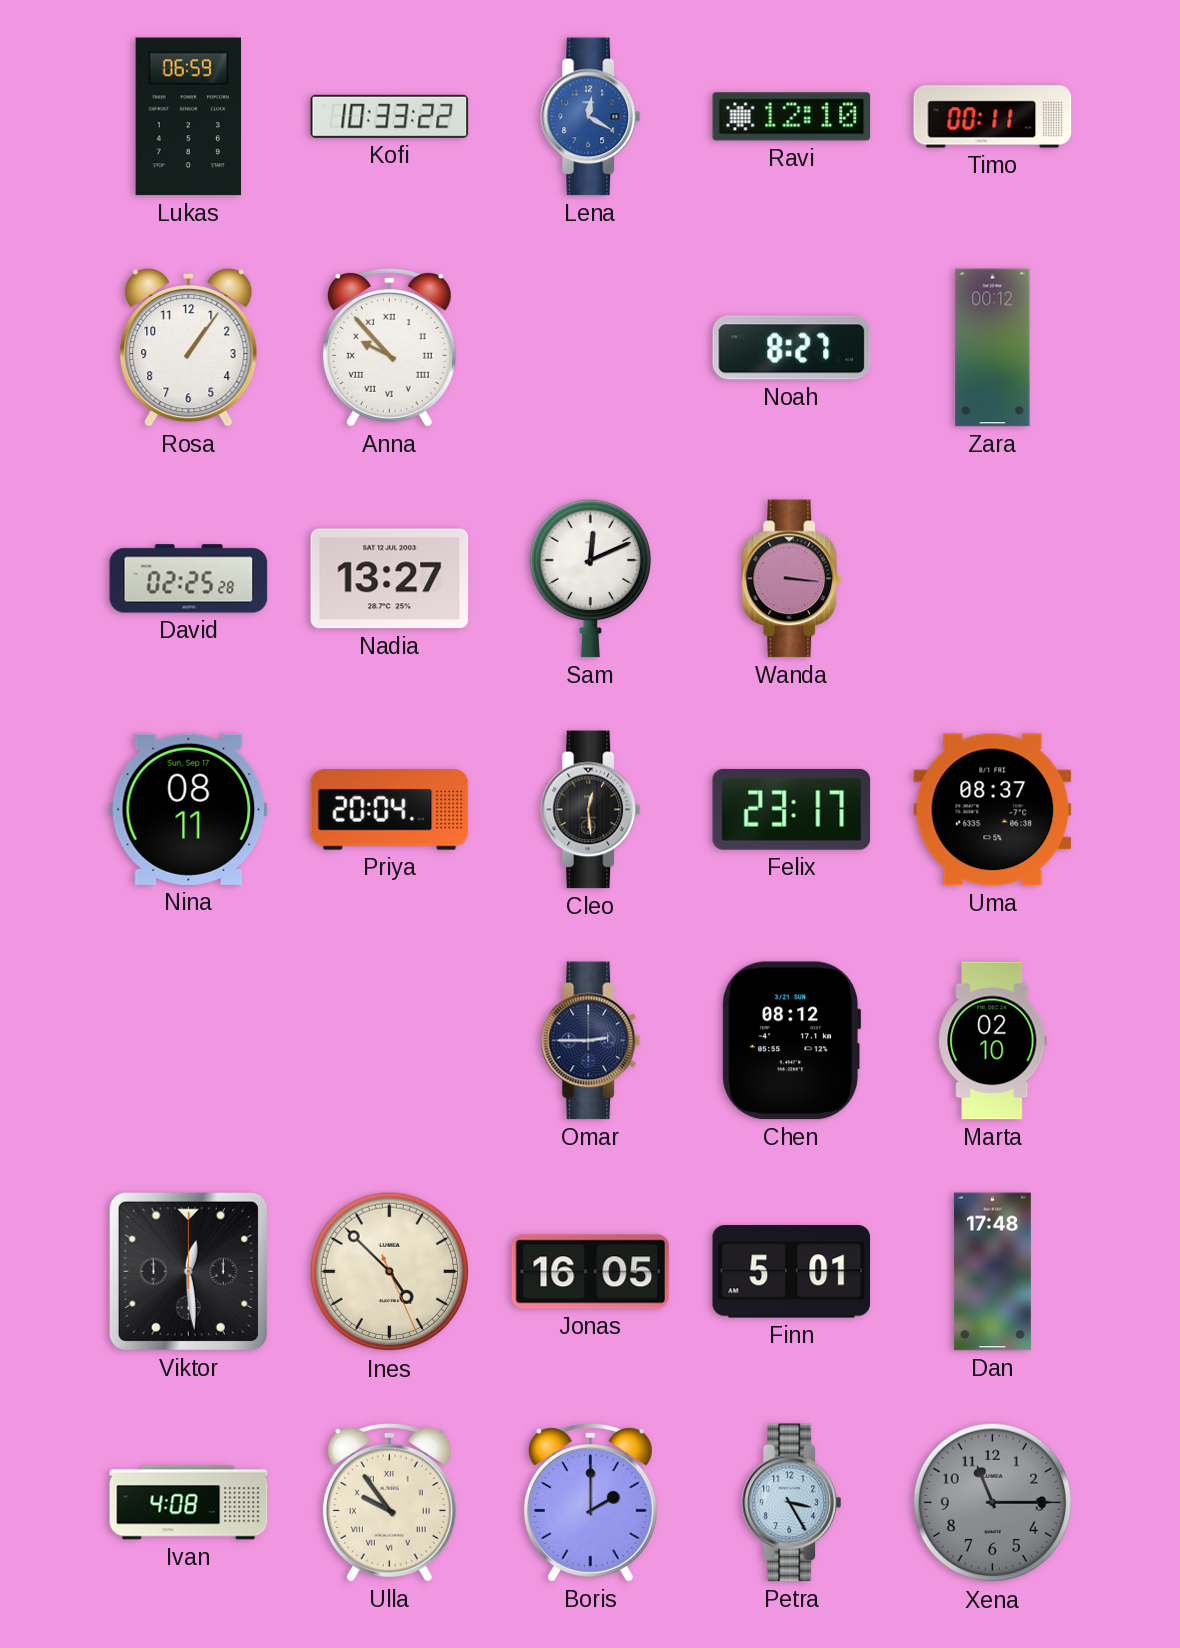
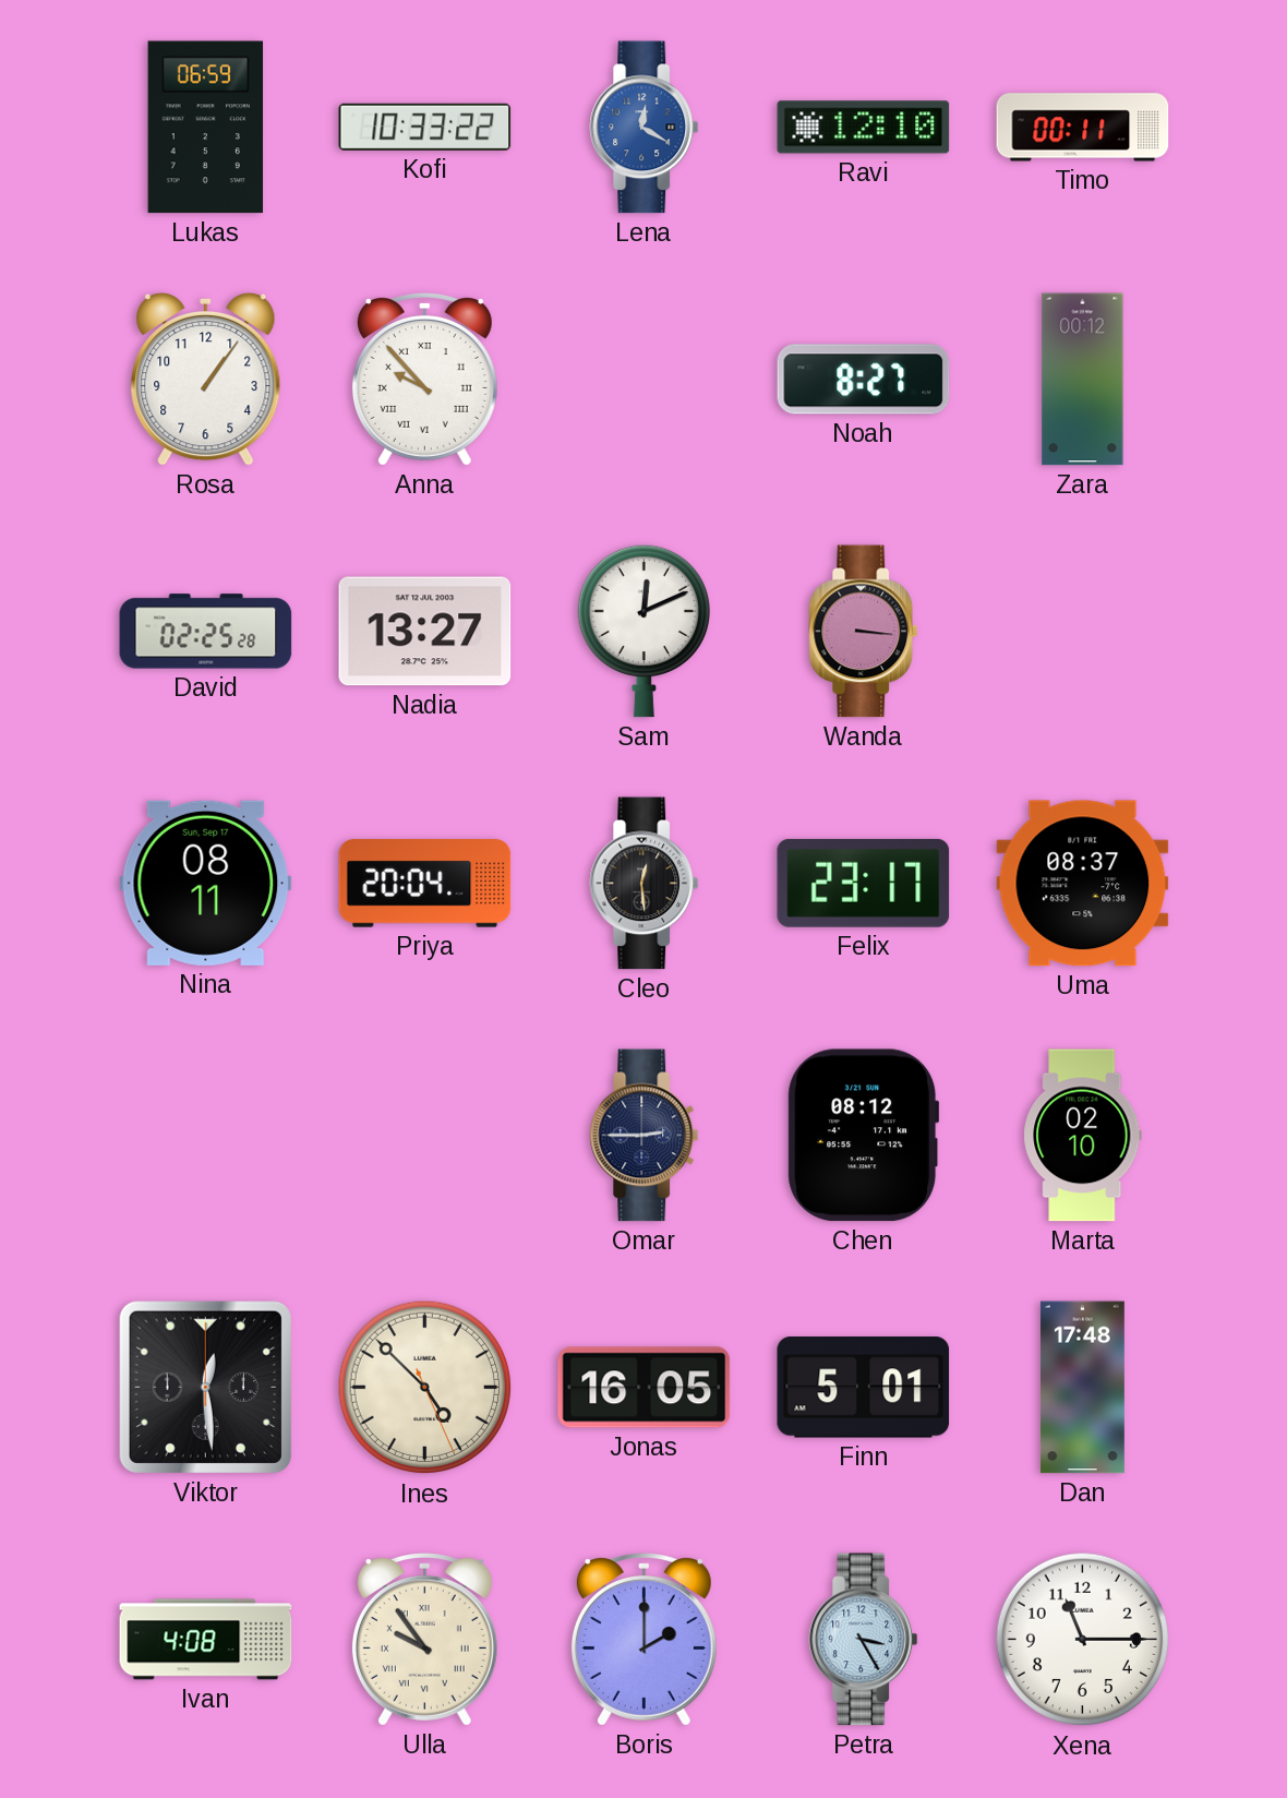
Xena dial: grey -> white
